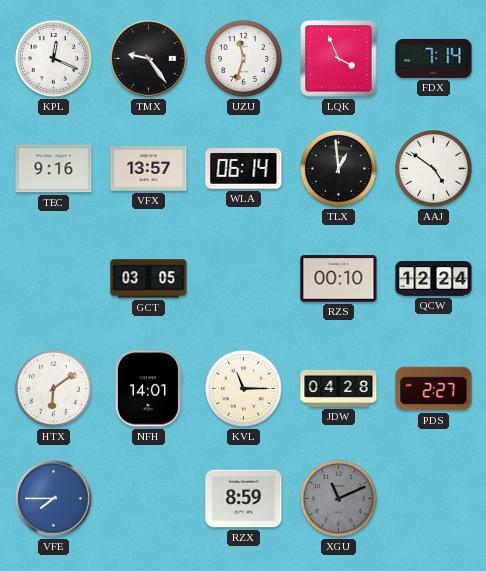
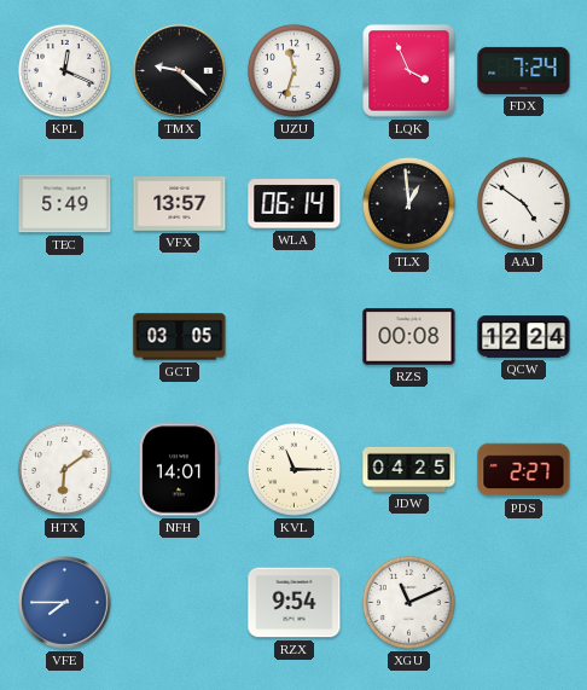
TMX: 9:24 -> 9:22
FDX: 7:14 -> 7:24
TEC: 9:16 -> 5:49
RZS: 00:10 -> 00:08
JDW: 04:28 -> 04:25
RZX: 8:59 -> 9:54
XGU dial: grey -> white
